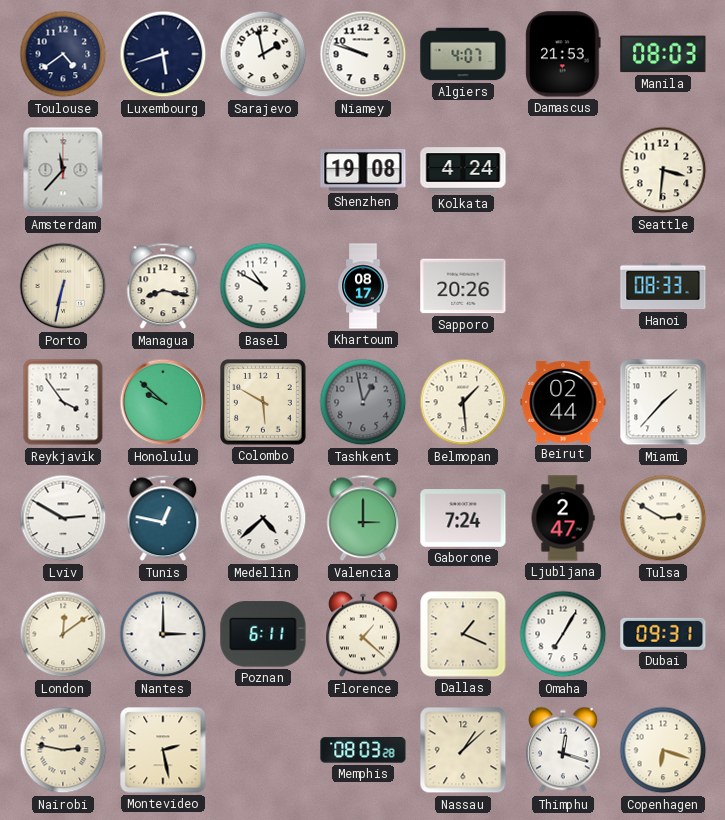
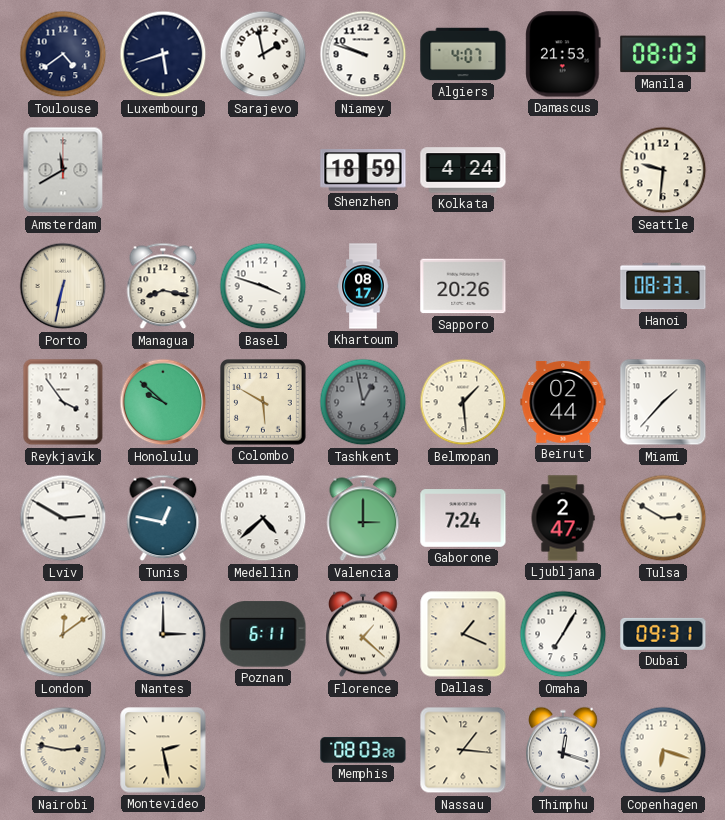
Amsterdam: 11:37 -> 11:40
Shenzhen: 19:08 -> 18:59
Seattle: 3:31 -> 9:31
Basel: 10:50 -> 3:48
Nassau: 1:08 -> 1:16
